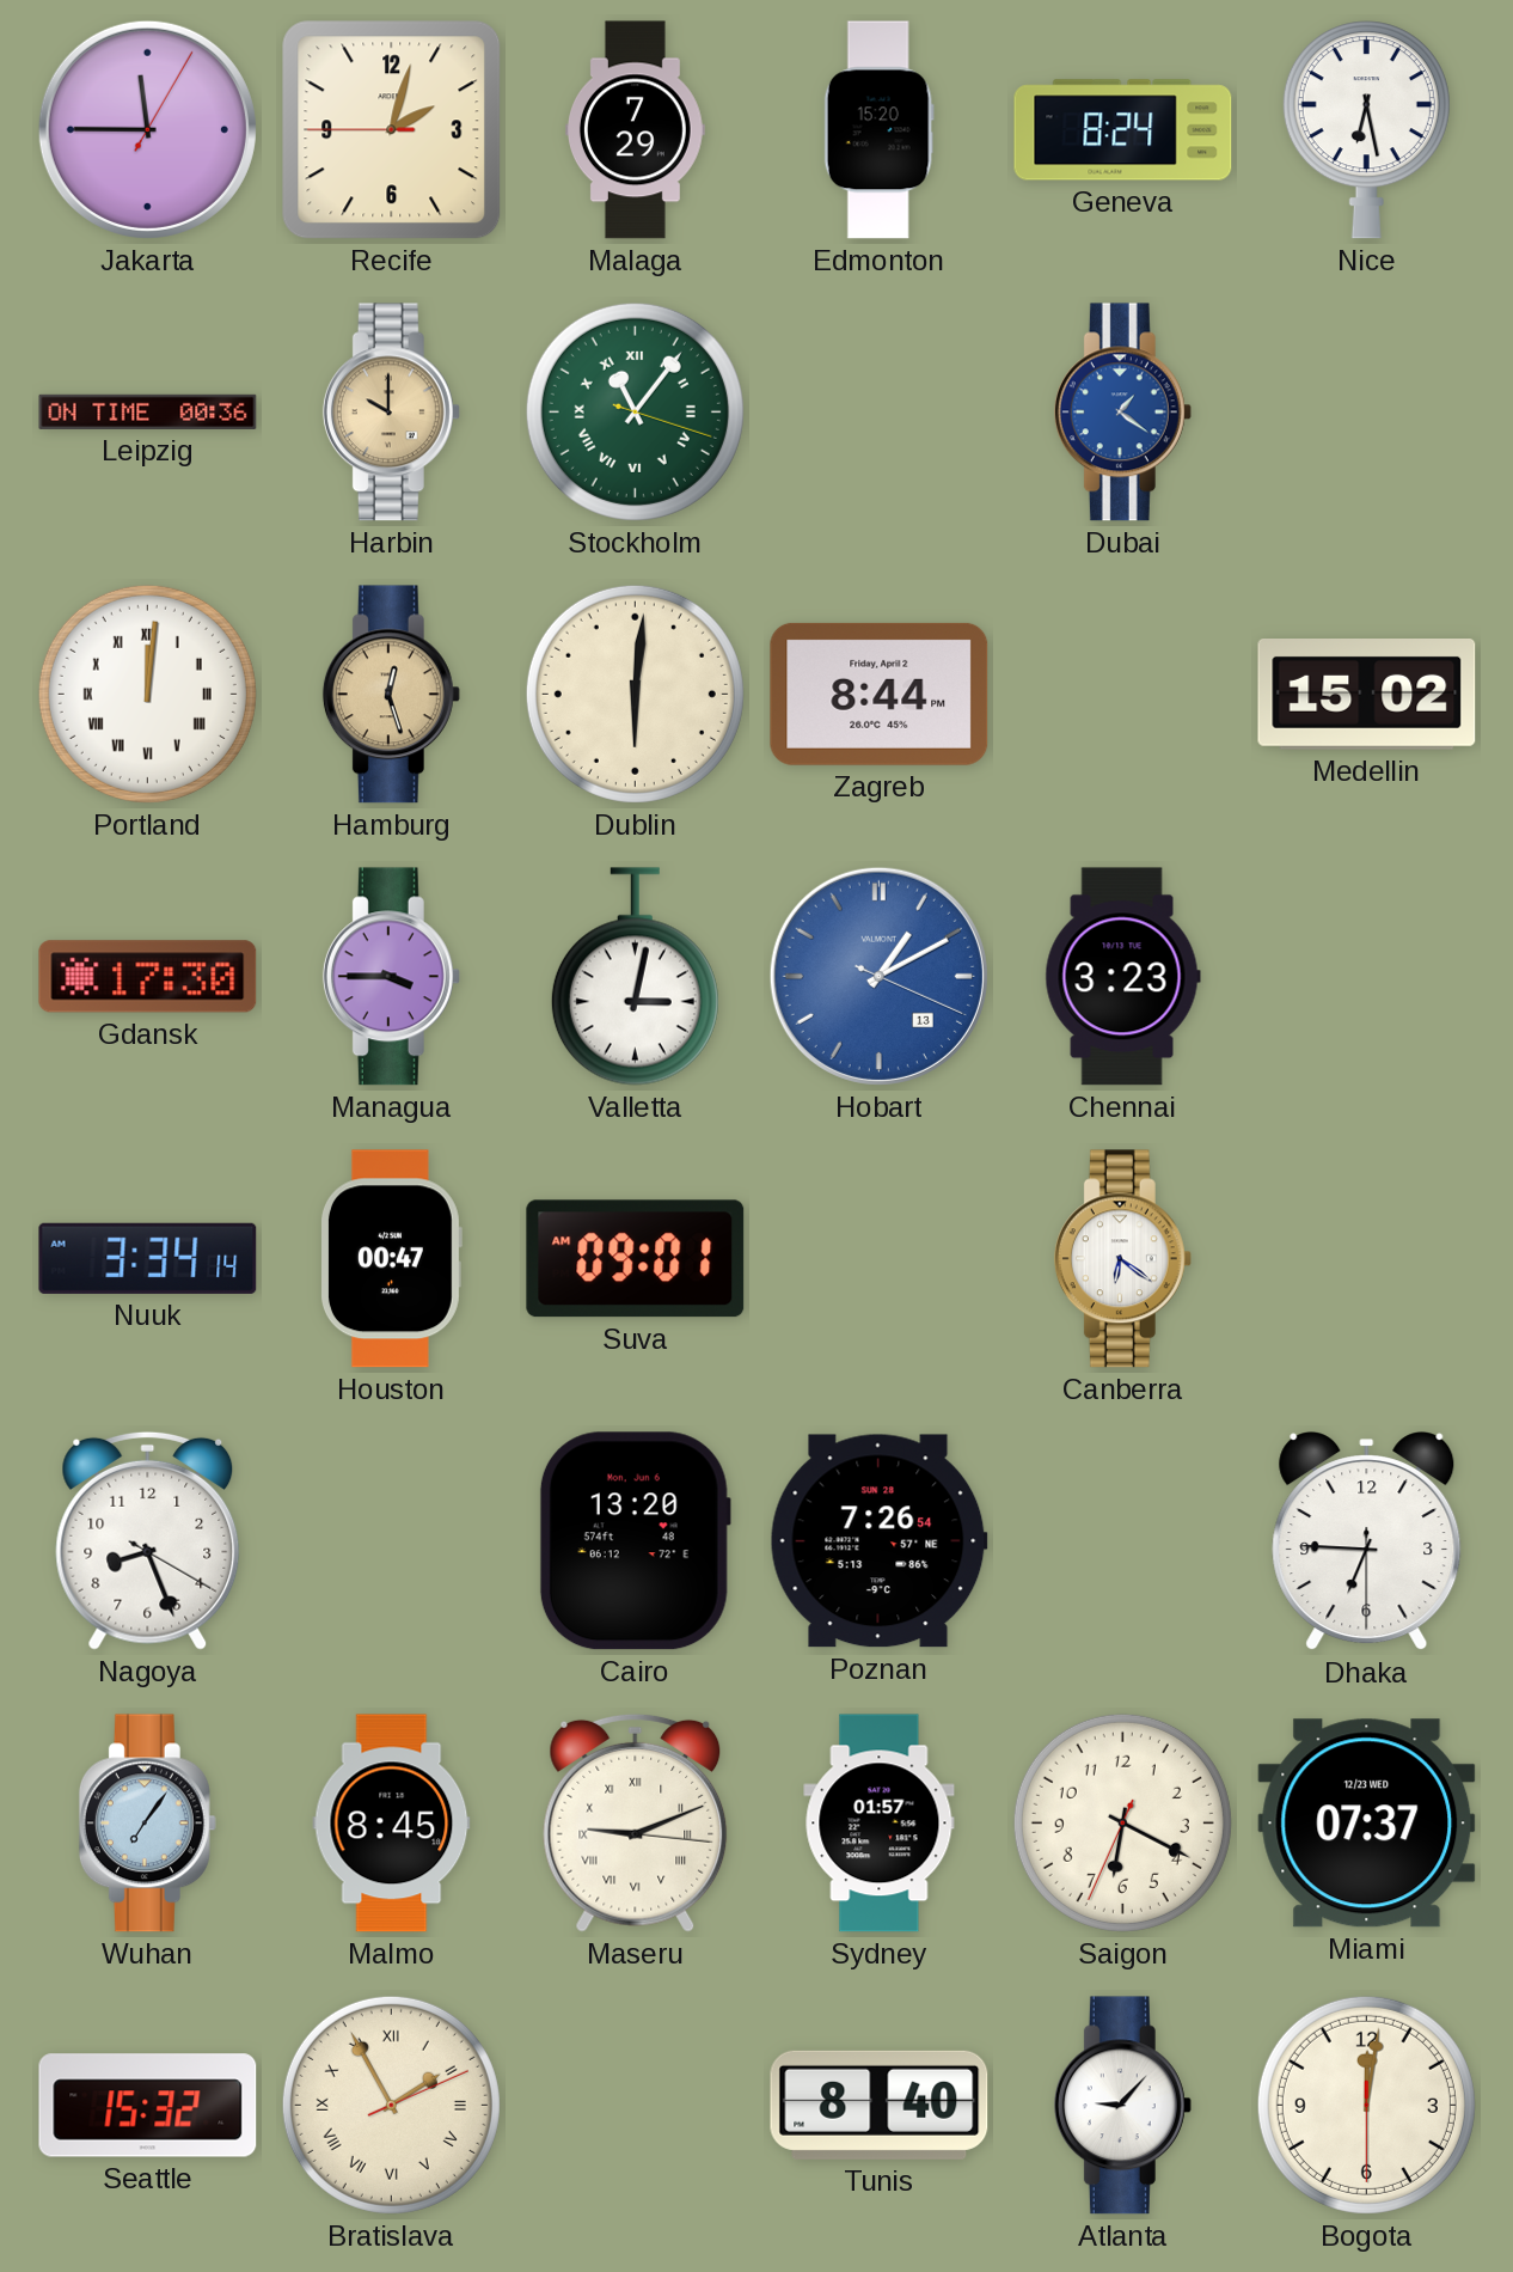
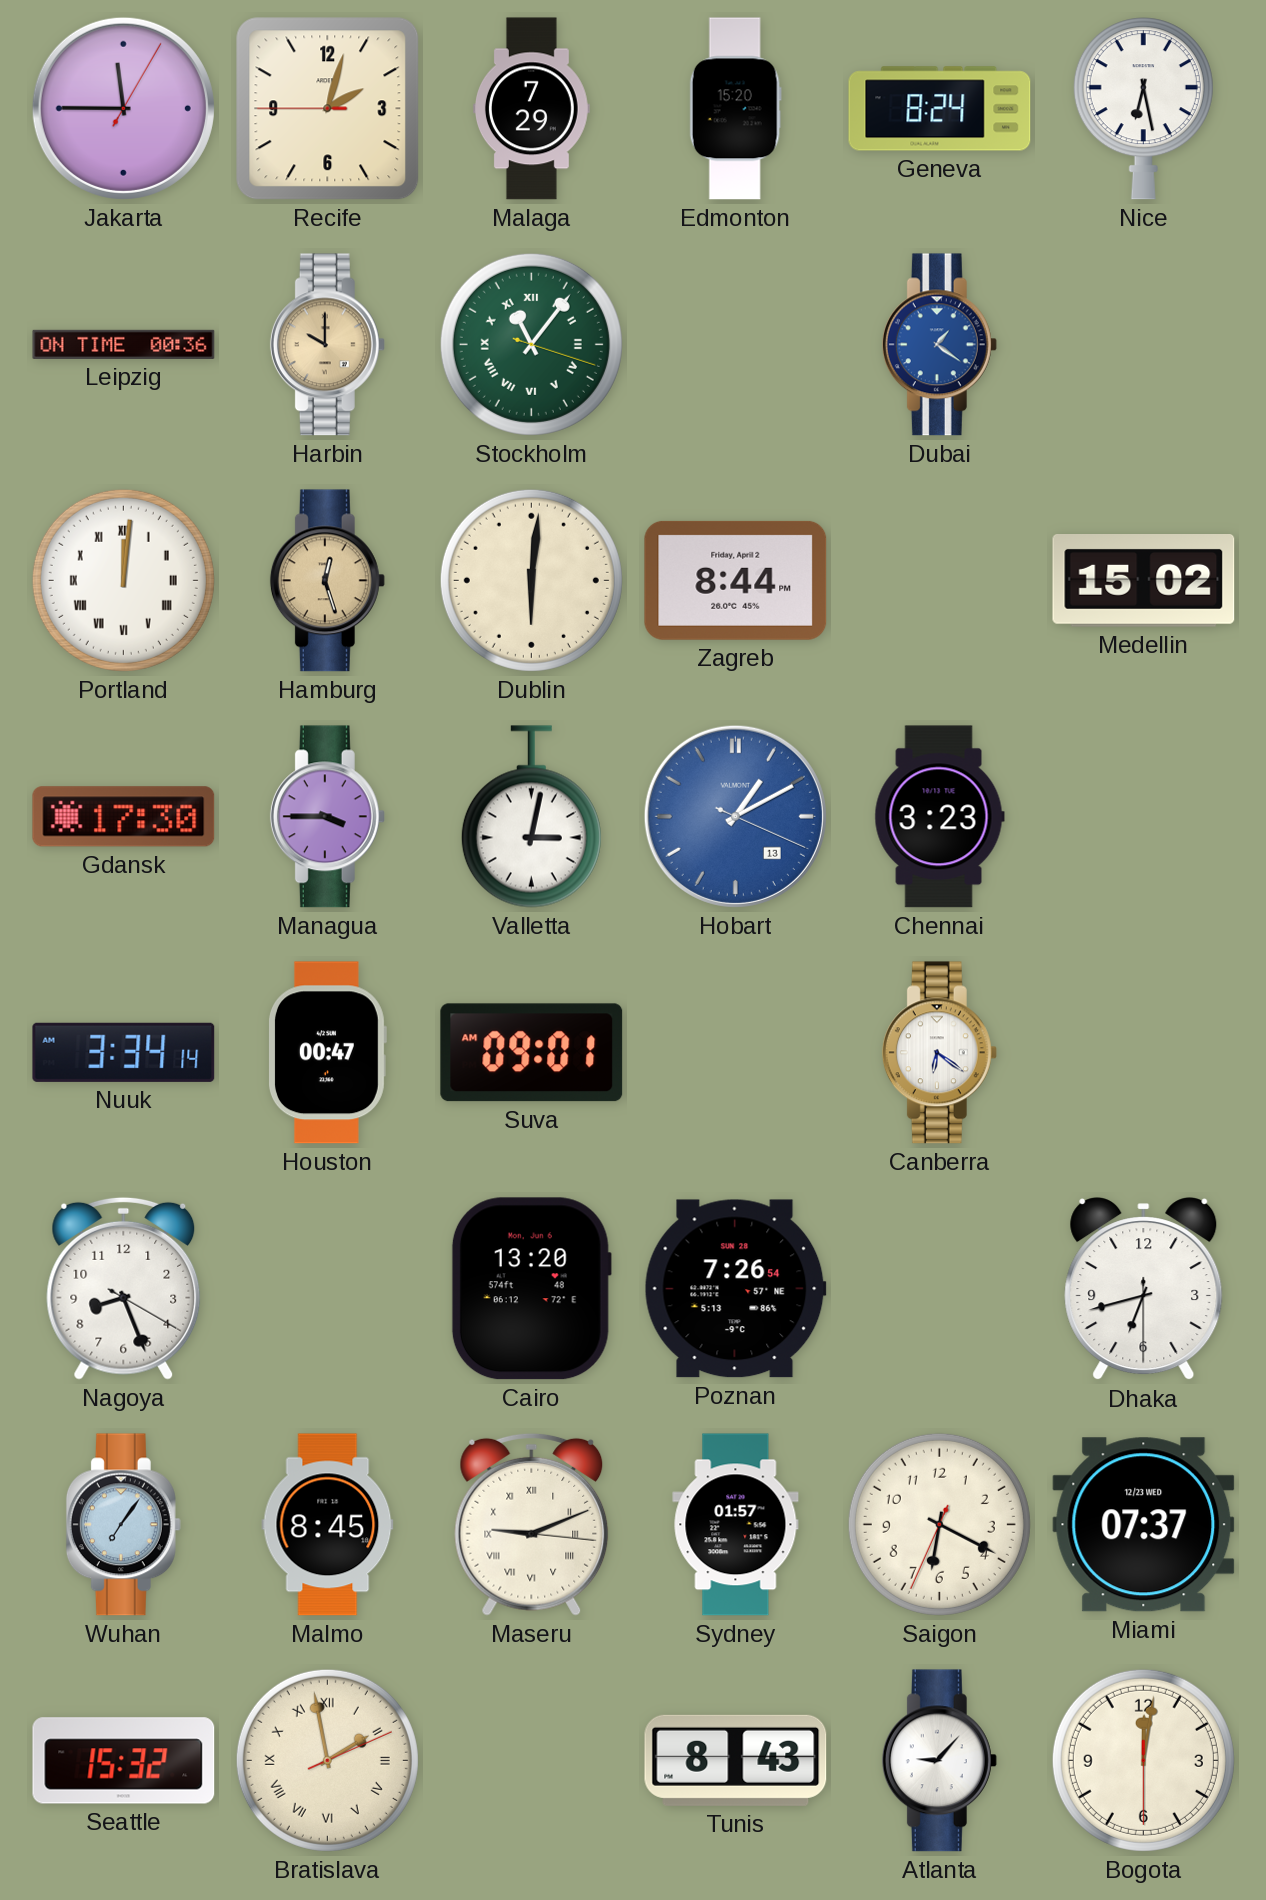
Dhaka: 6:45 -> 6:42
Bratislava: 1:55 -> 1:58
Tunis: 8:40 -> 8:43
